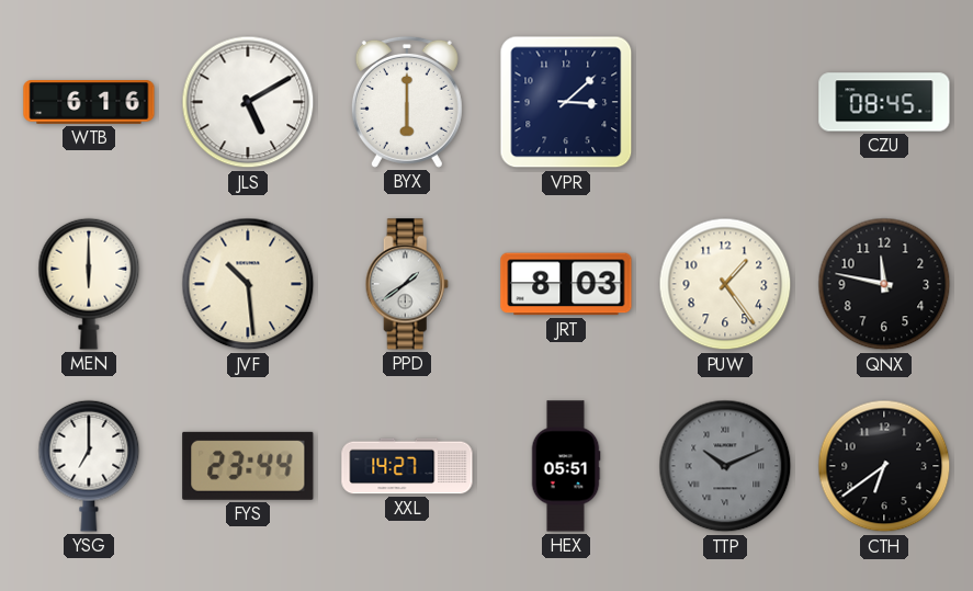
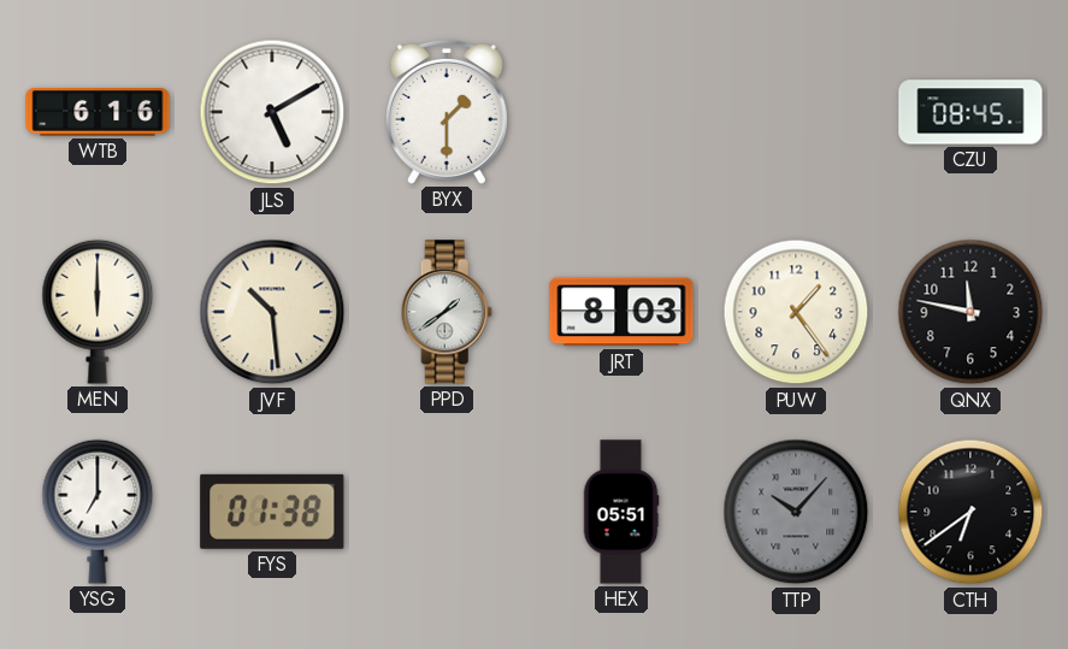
BYX: 6:00 -> 1:30
VPR: 3:08 -> none
FYS: 23:44 -> 01:38
XXL: 14:27 -> none
TTP: 10:11 -> 10:07
